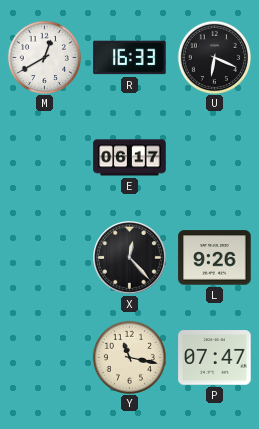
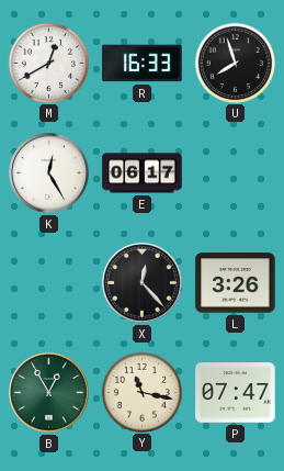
U: 6:19 -> 7:57
K: none -> 12:25
L: 9:26 -> 3:26
B: none -> 12:55
